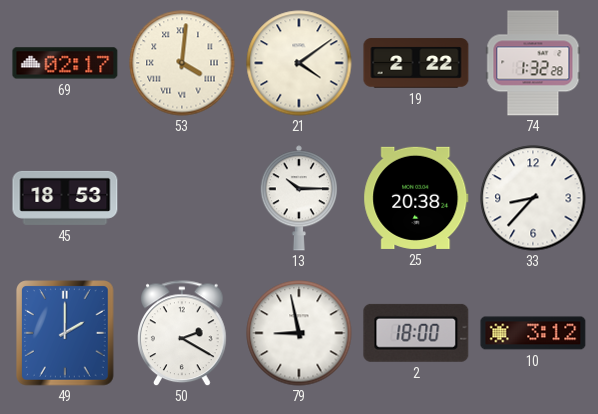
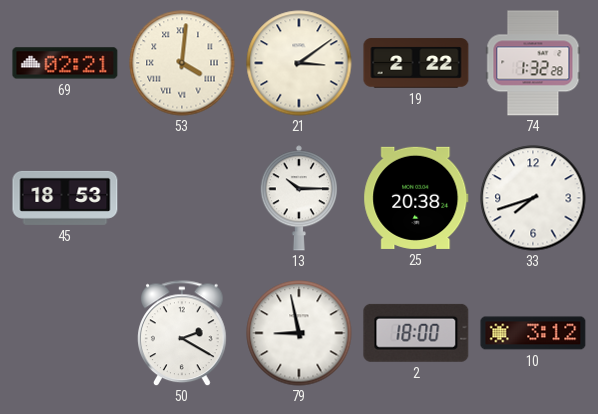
69: 02:17 -> 02:21
21: 4:09 -> 3:09
33: 8:37 -> 7:42
49: 2:00 -> none
